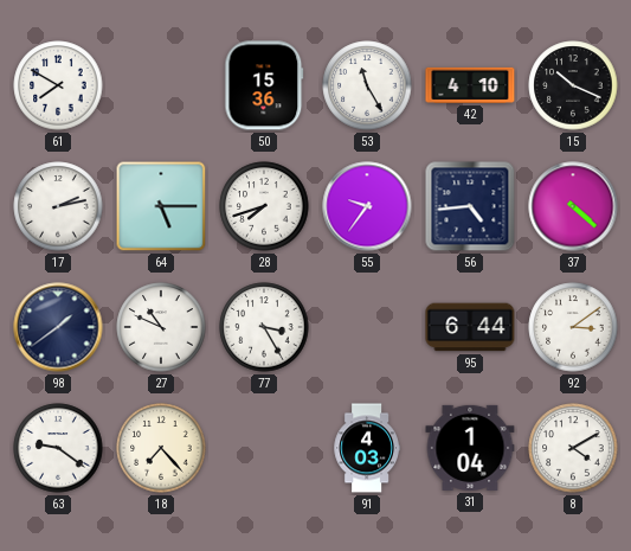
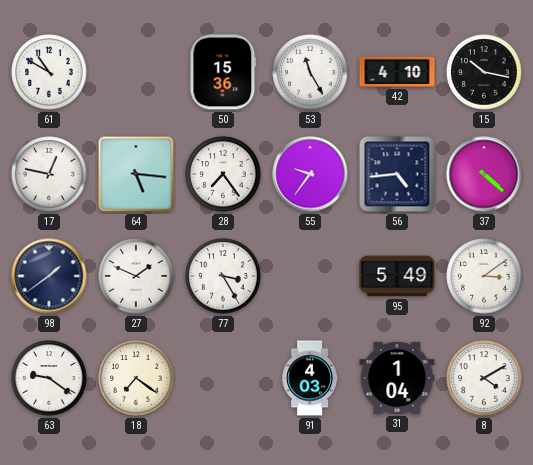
61: 7:50 -> 10:50
15: 10:19 -> 10:17
17: 2:13 -> 12:47
64: 5:15 -> 5:16
28: 7:42 -> 7:24
27: 10:49 -> 1:49
95: 6:44 -> 5:49
18: 7:23 -> 7:21
